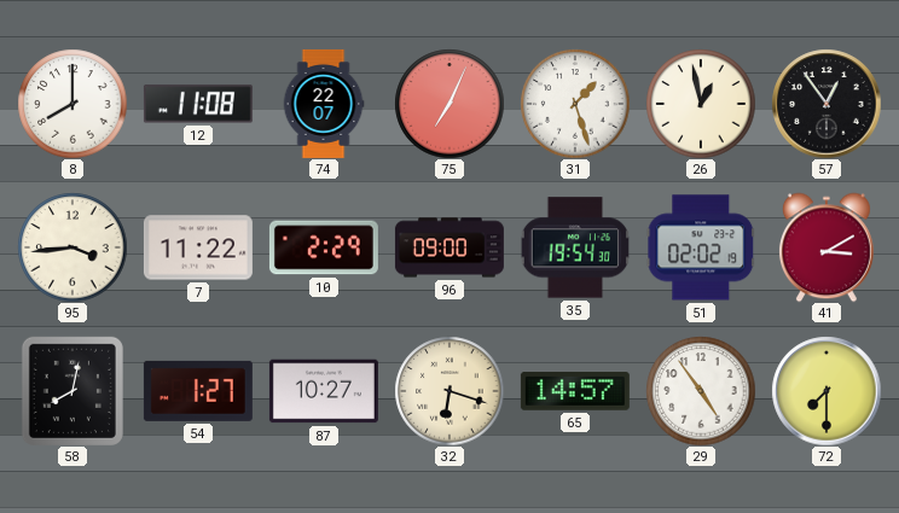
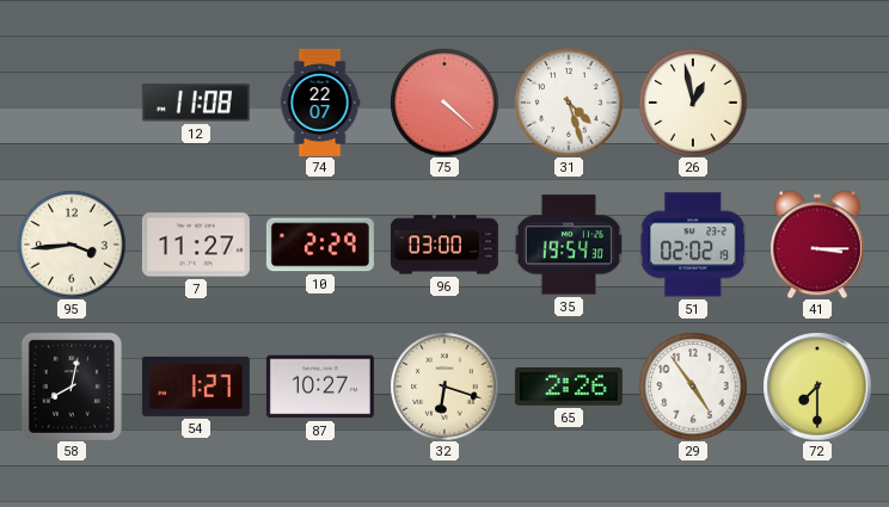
8: 8:00 -> none
75: 7:04 -> 4:22
31: 1:27 -> 4:27
57: 12:54 -> none
7: 11:22 -> 11:27
96: 09:00 -> 03:00
41: 3:10 -> 3:15
65: 14:57 -> 2:26
